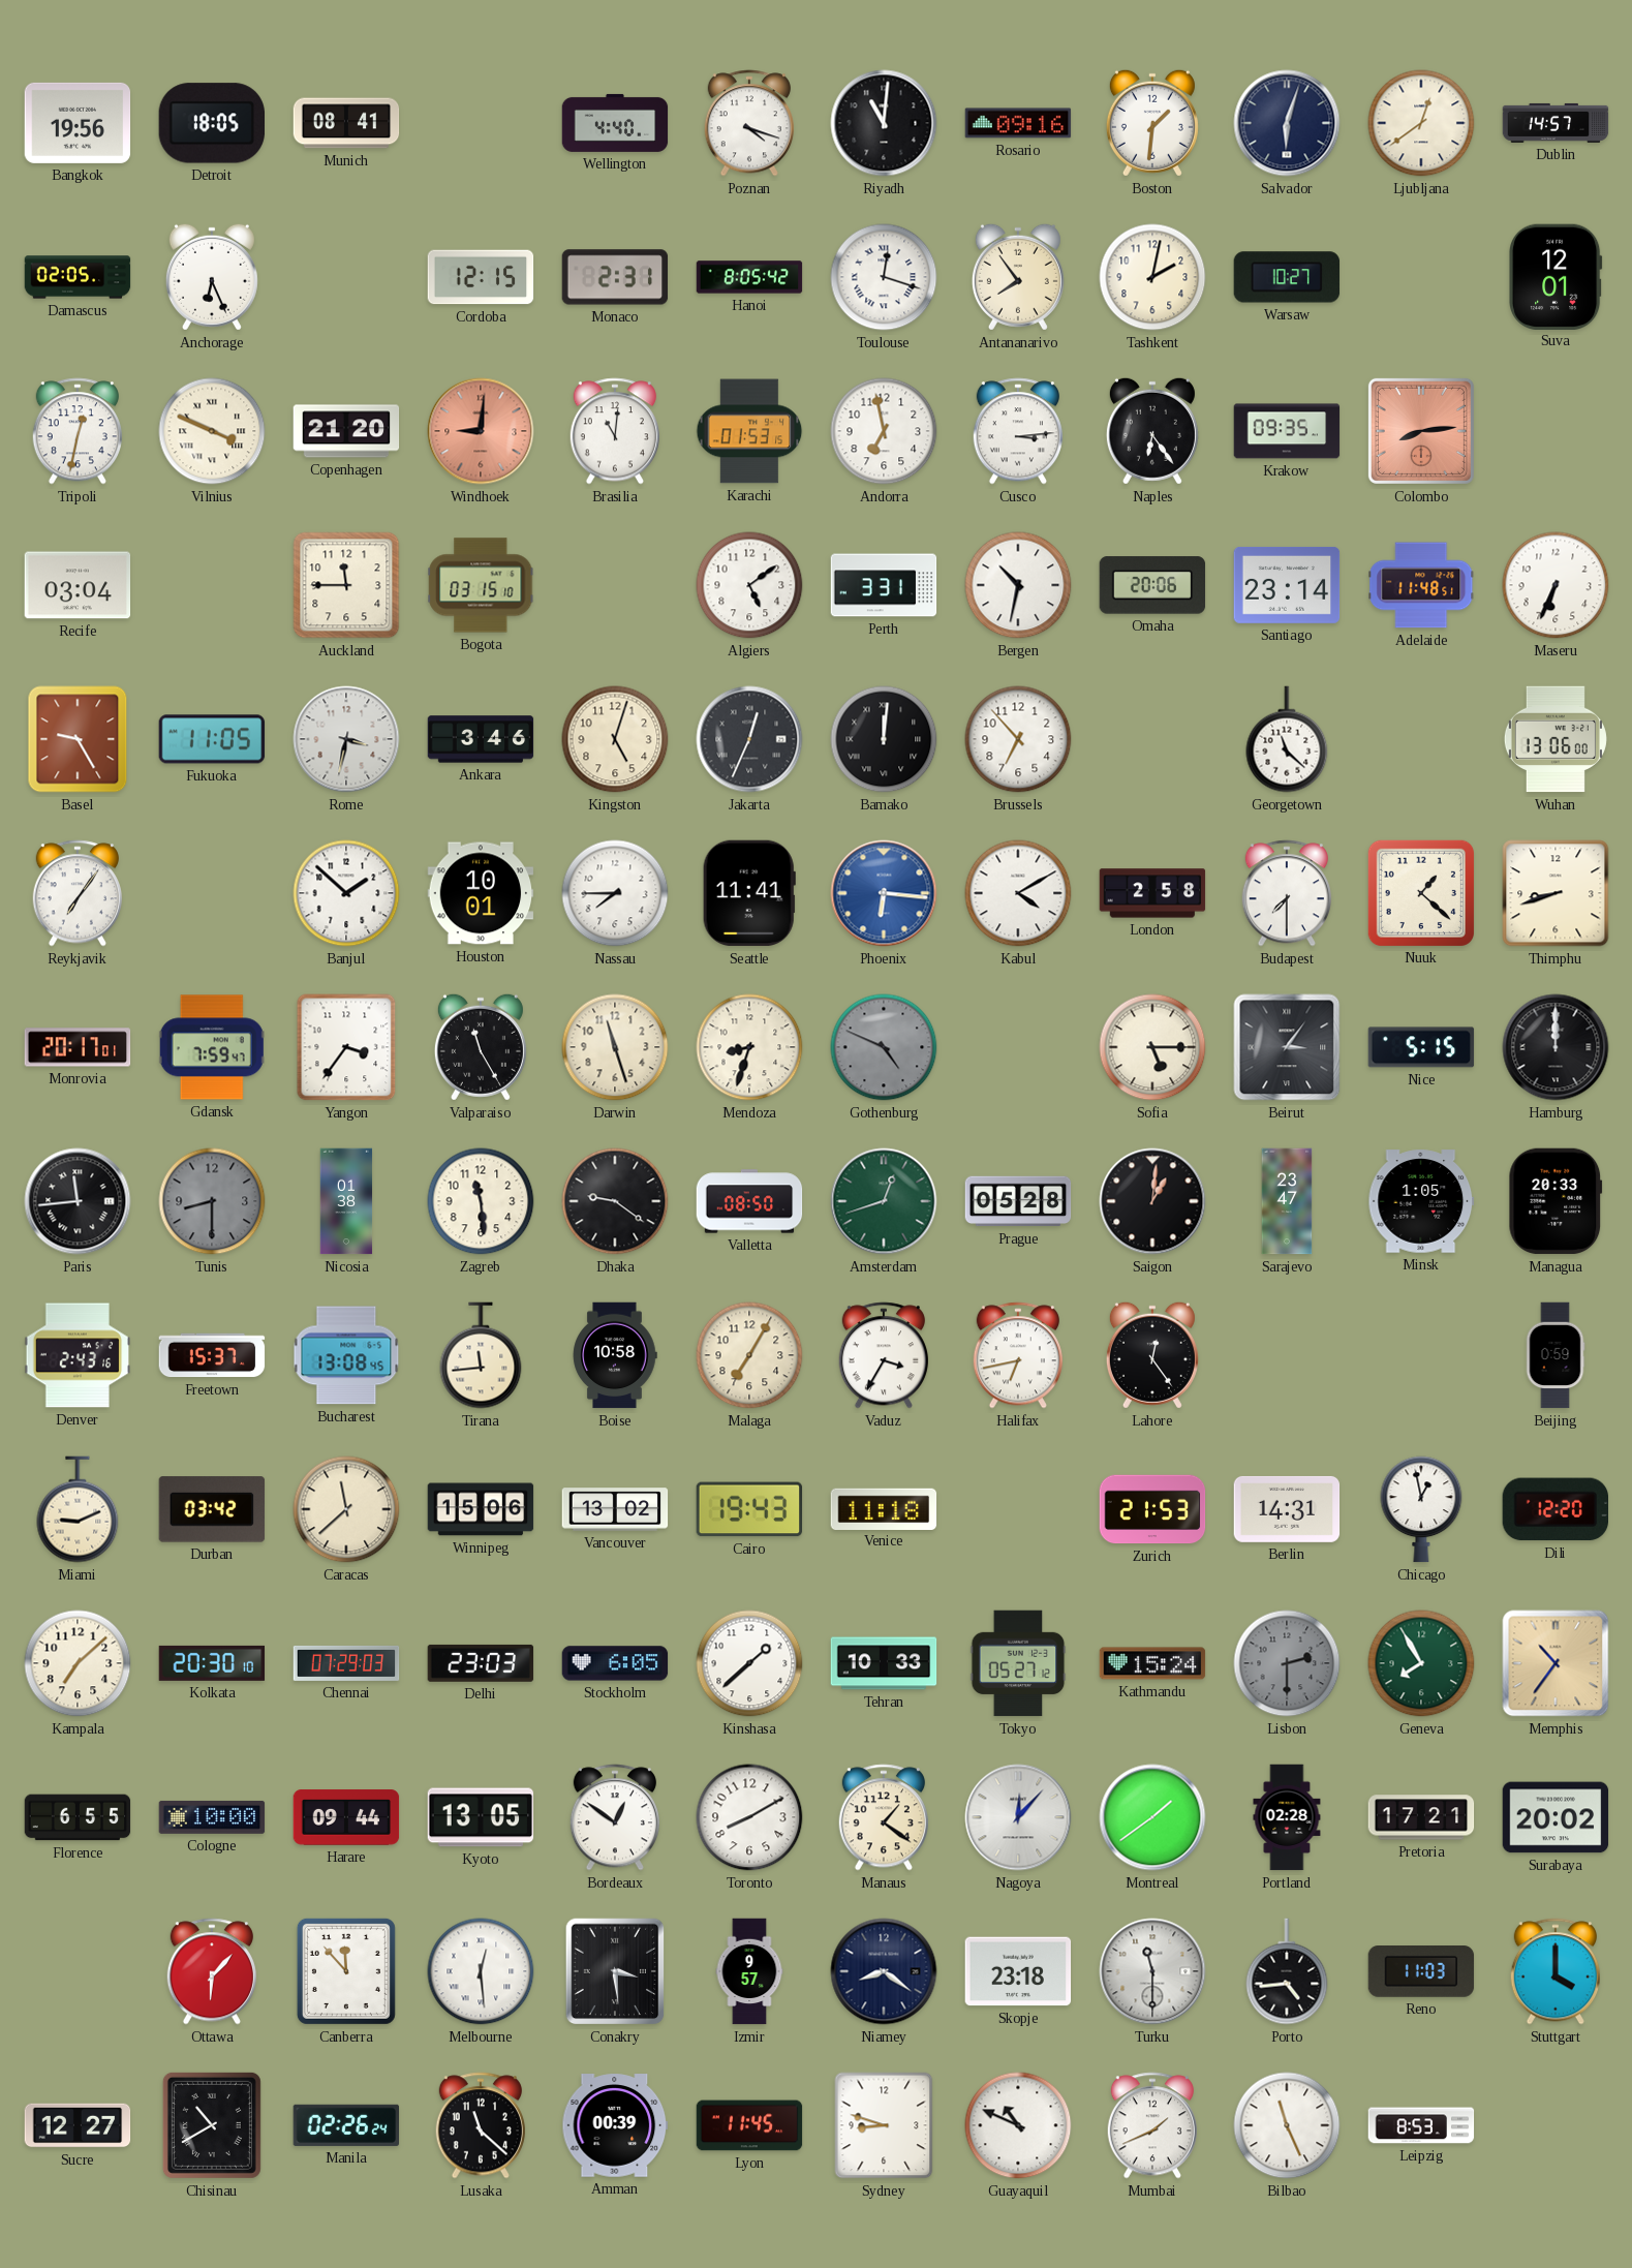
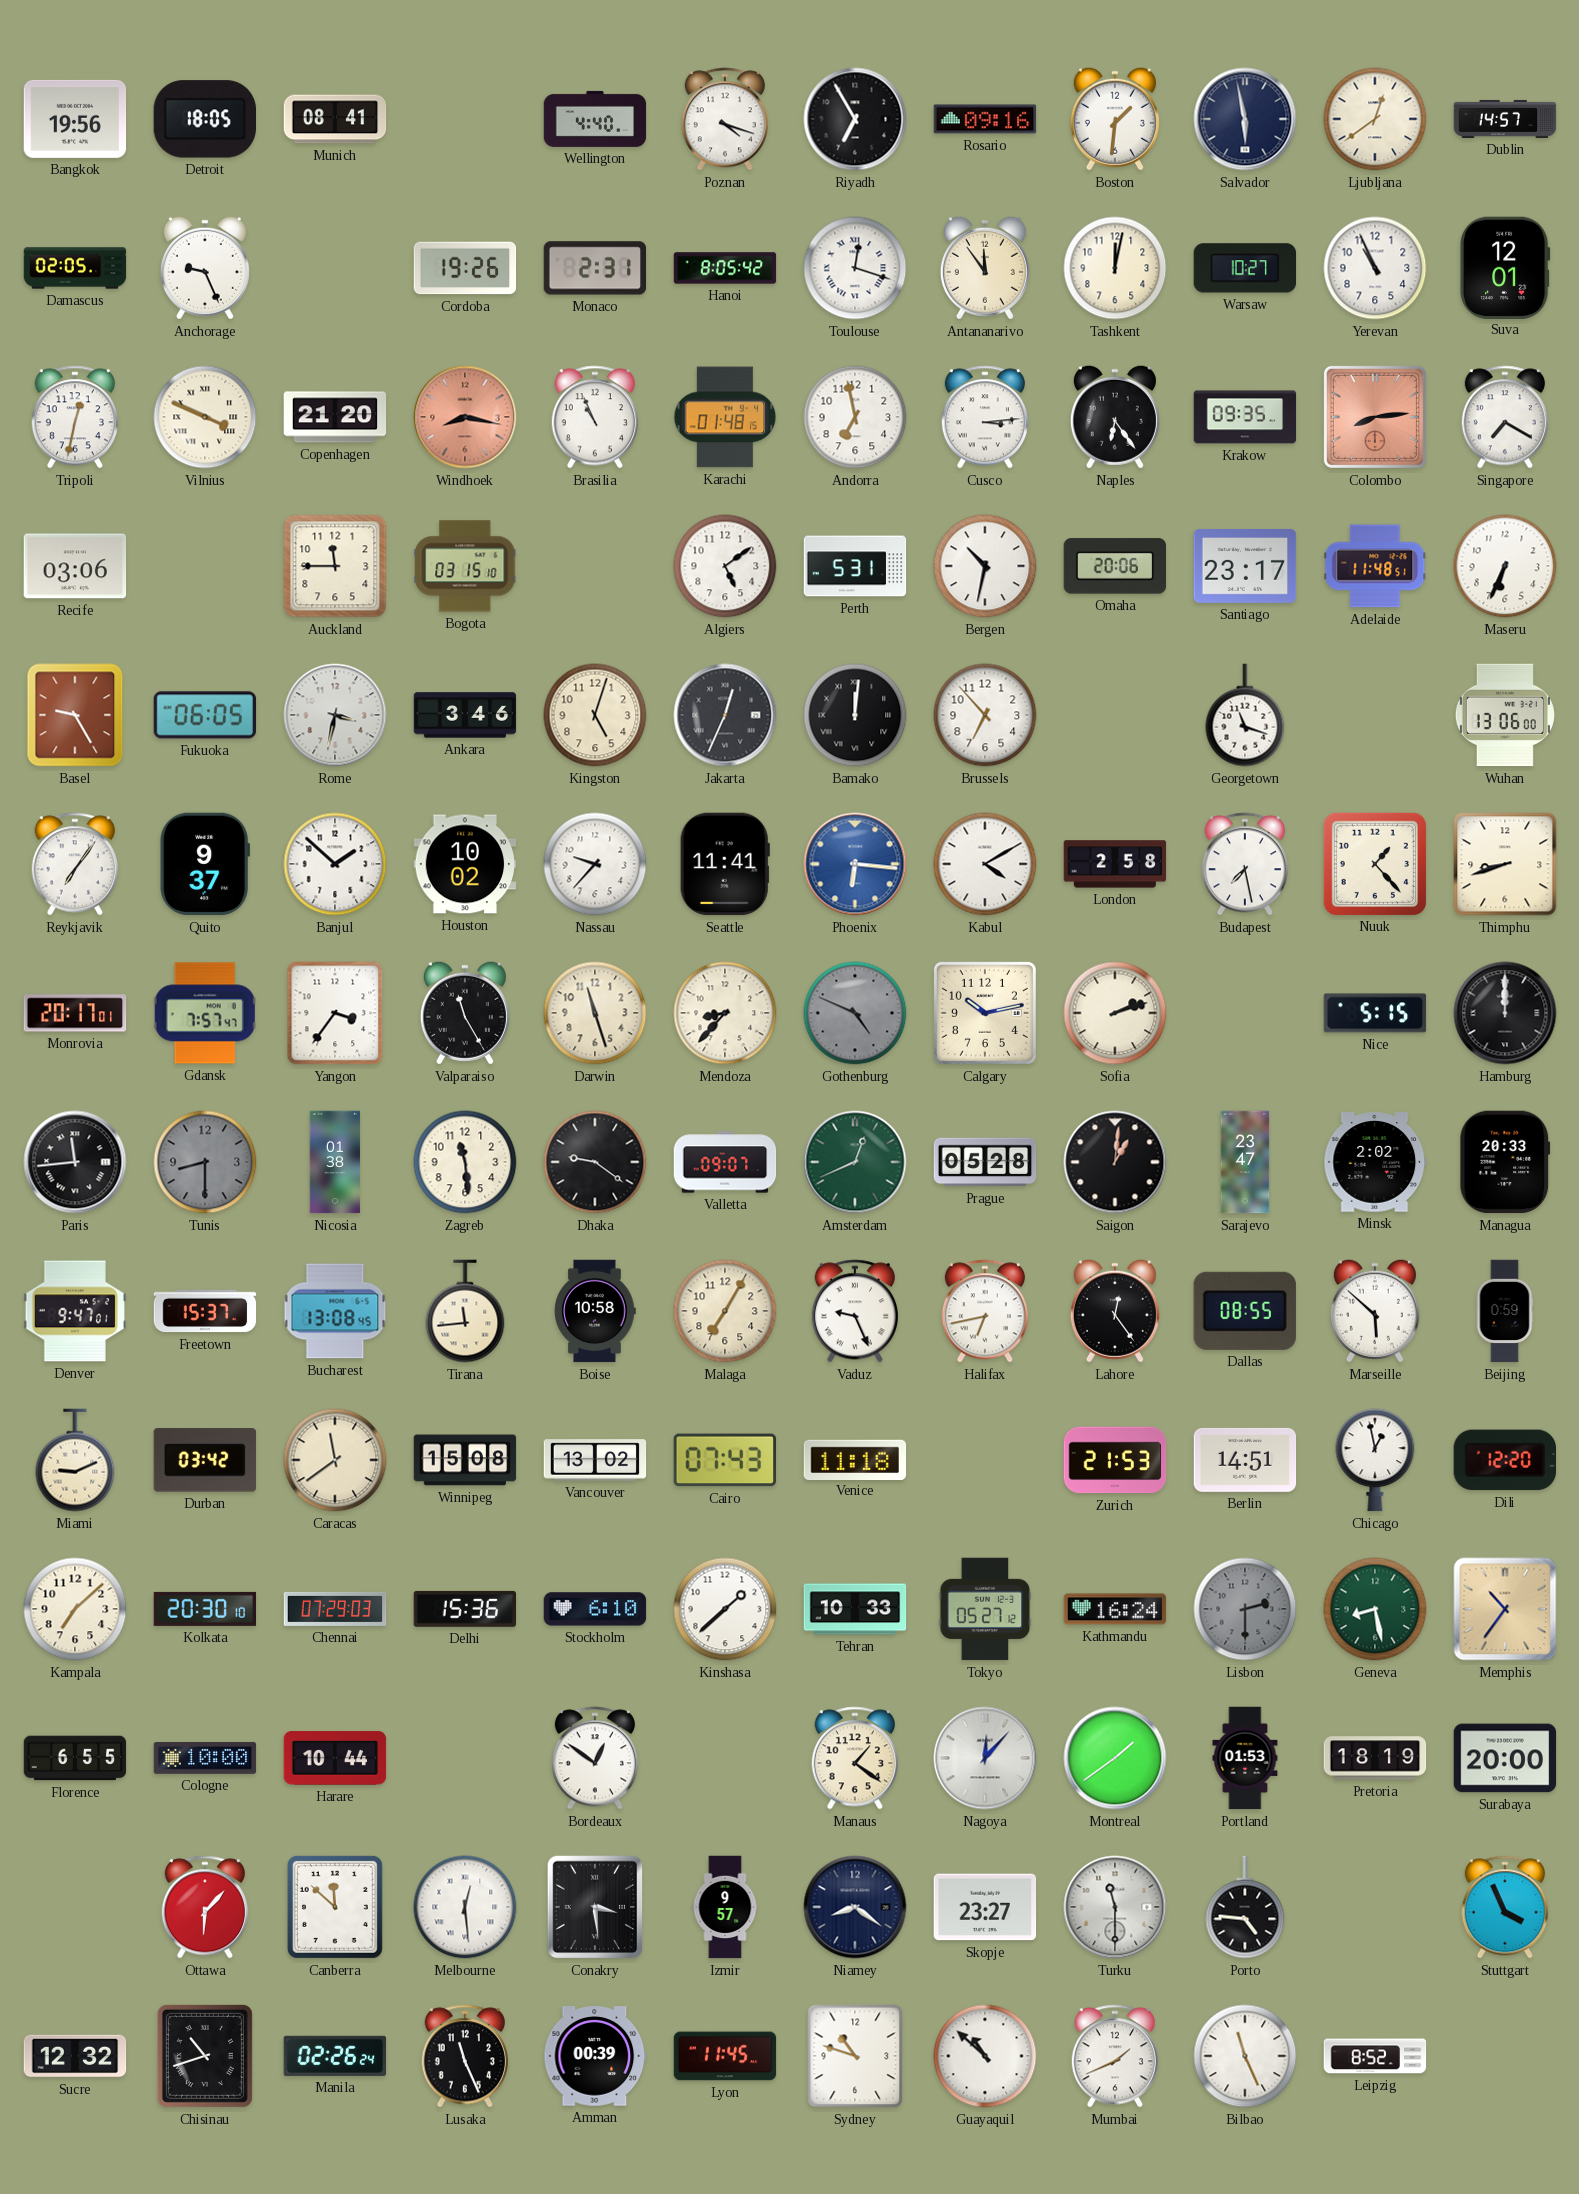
Riyadh: 11:01 -> 6:55
Salvador: 6:03 -> 5:58
Anchorage: 6:26 -> 9:26
Cordoba: 12:15 -> 19:26
Antananarivo: 7:54 -> 11:54
Tashkent: 2:02 -> 12:02
Yerevan: none -> 10:56
Windhoek: 9:01 -> 8:17
Brasilia: 11:01 -> 10:56
Karachi: 01:53 -> 01:48
Singapore: none -> 7:20
Recife: 03:04 -> 03:06
Perth: 3:31 -> 5:31
Santiago: 23:14 -> 23:17
Fukuoka: 11:05 -> 06:05
Georgetown: 11:22 -> 11:18
Quito: none -> 9:37
Houston: 10:01 -> 10:02
Nassau: 7:45 -> 9:37
Budapest: 7:30 -> 7:28
Nuuk: 1:22 -> 1:23
Gdansk: 7:59 -> 7:57
Mendoza: 8:33 -> 8:37
Calgary: none -> 10:13
Sofia: 5:15 -> 2:12
Beirut: 3:06 -> none
Valletta: 08:50 -> 09:07
Amsterdam: 12:42 -> 12:41
Minsk: 1:05 -> 2:02
Denver: 2:43 -> 9:47
Vaduz: 3:35 -> 9:26
Dallas: none -> 08:55
Marseille: none -> 5:52
Caracas: 11:38 -> 11:39
Winnipeg: 15:06 -> 15:08
Cairo: 19:43 -> 07:43
Berlin: 14:31 -> 14:51
Delhi: 23:03 -> 15:36
Stockholm: 6:05 -> 6:10
Kathmandu: 15:24 -> 16:24
Geneva: 7:55 -> 8:28
Harare: 09:44 -> 10:44
Kyoto: 13:05 -> none
Toronto: 8:10 -> none
Portland: 02:28 -> 01:53
Pretoria: 17:21 -> 18:19
Surabaya: 20:02 -> 20:00
Canberra: 11:53 -> 11:52
Skopje: 23:18 -> 23:27
Porto: 4:44 -> 4:46
Reno: 11:03 -> none
Stuttgart: 4:00 -> 3:56
Sucre: 12:27 -> 12:32
Chisinau: 10:40 -> 10:42
Lusaka: 11:22 -> 11:26
Sydney: 8:48 -> 10:48
Guayaquil: 10:49 -> 10:52
Leipzig: 8:53 -> 8:52
